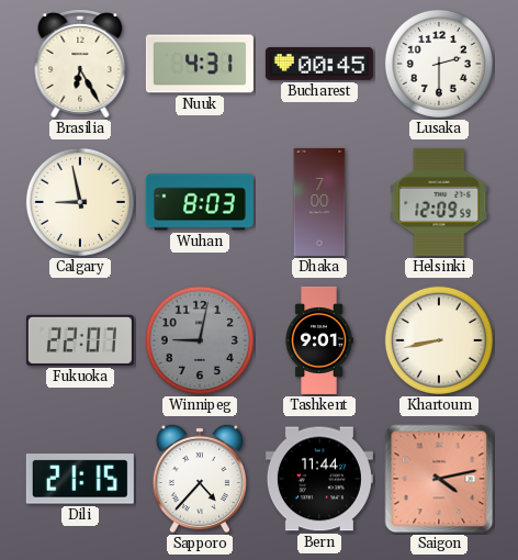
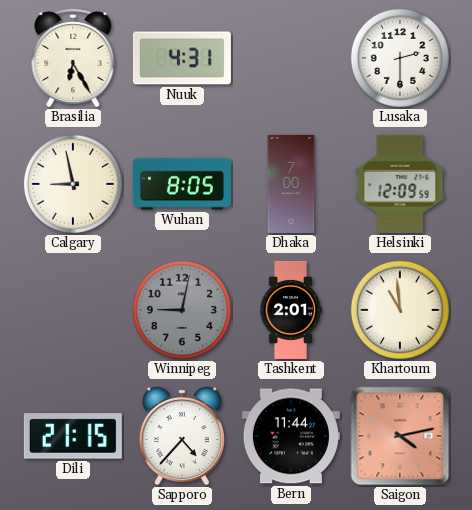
Bucharest: 00:45 -> none
Wuhan: 8:03 -> 8:05
Fukuoka: 22:07 -> none
Tashkent: 9:01 -> 2:01
Khartoum: 8:43 -> 10:59
